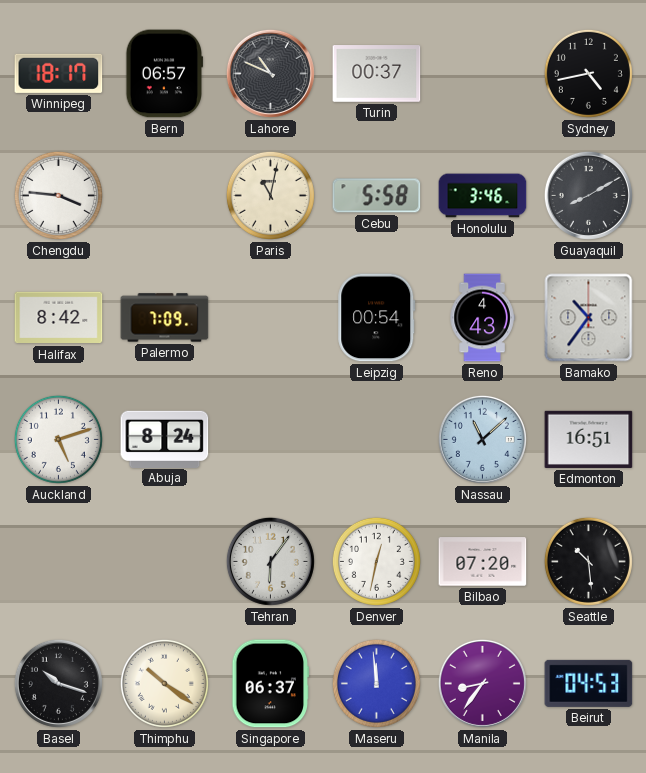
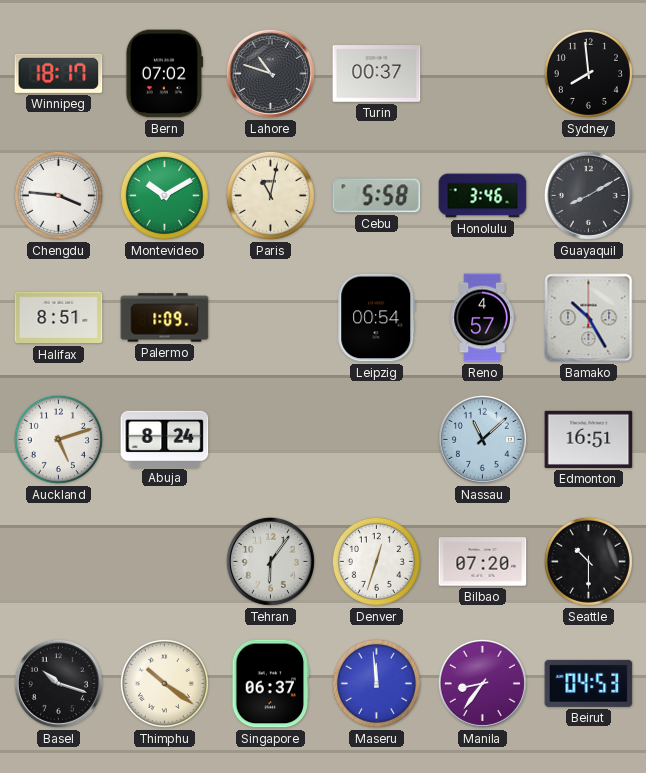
Bern: 06:57 -> 07:02
Lahore: 10:49 -> 10:48
Sydney: 4:43 -> 7:59
Montevideo: none -> 10:10
Halifax: 8:42 -> 8:51
Palermo: 7:09 -> 1:09
Reno: 4:43 -> 4:57
Bamako: 10:36 -> 10:25
Denver: 12:32 -> 12:33
Seattle: 10:29 -> 10:30
